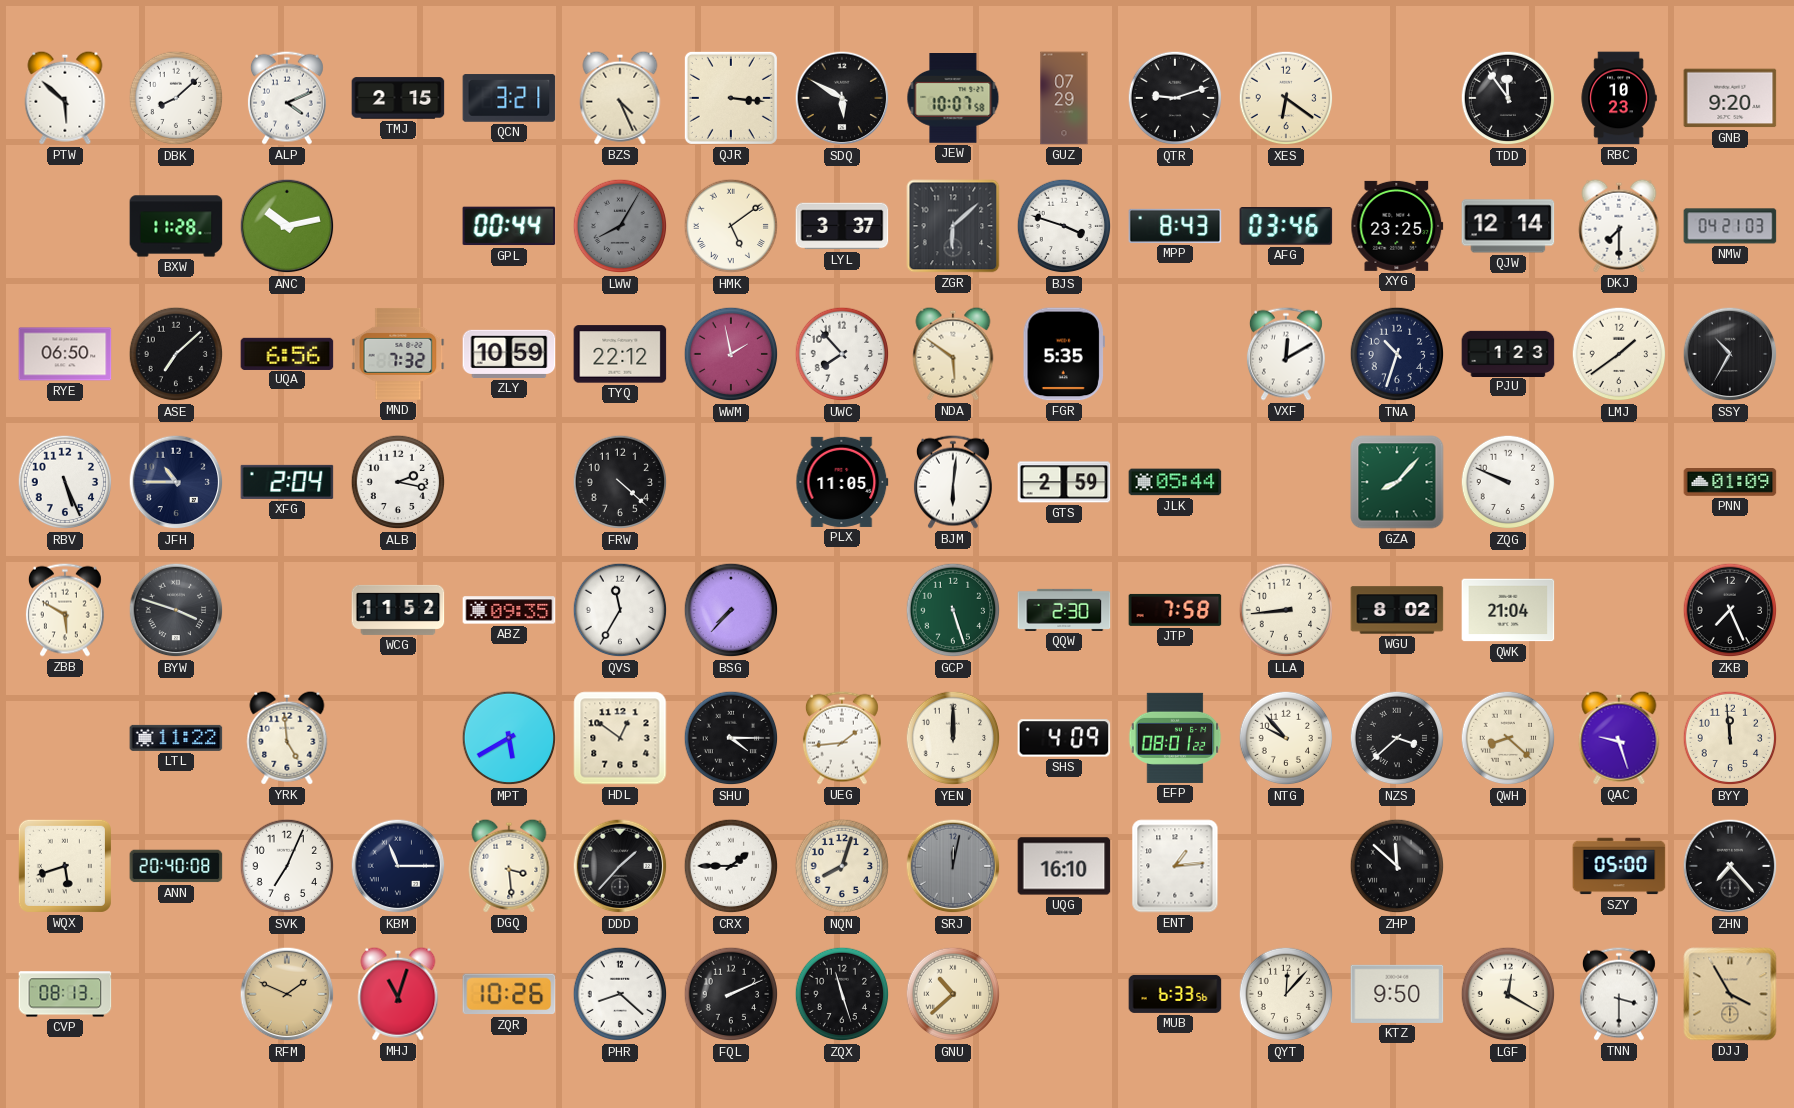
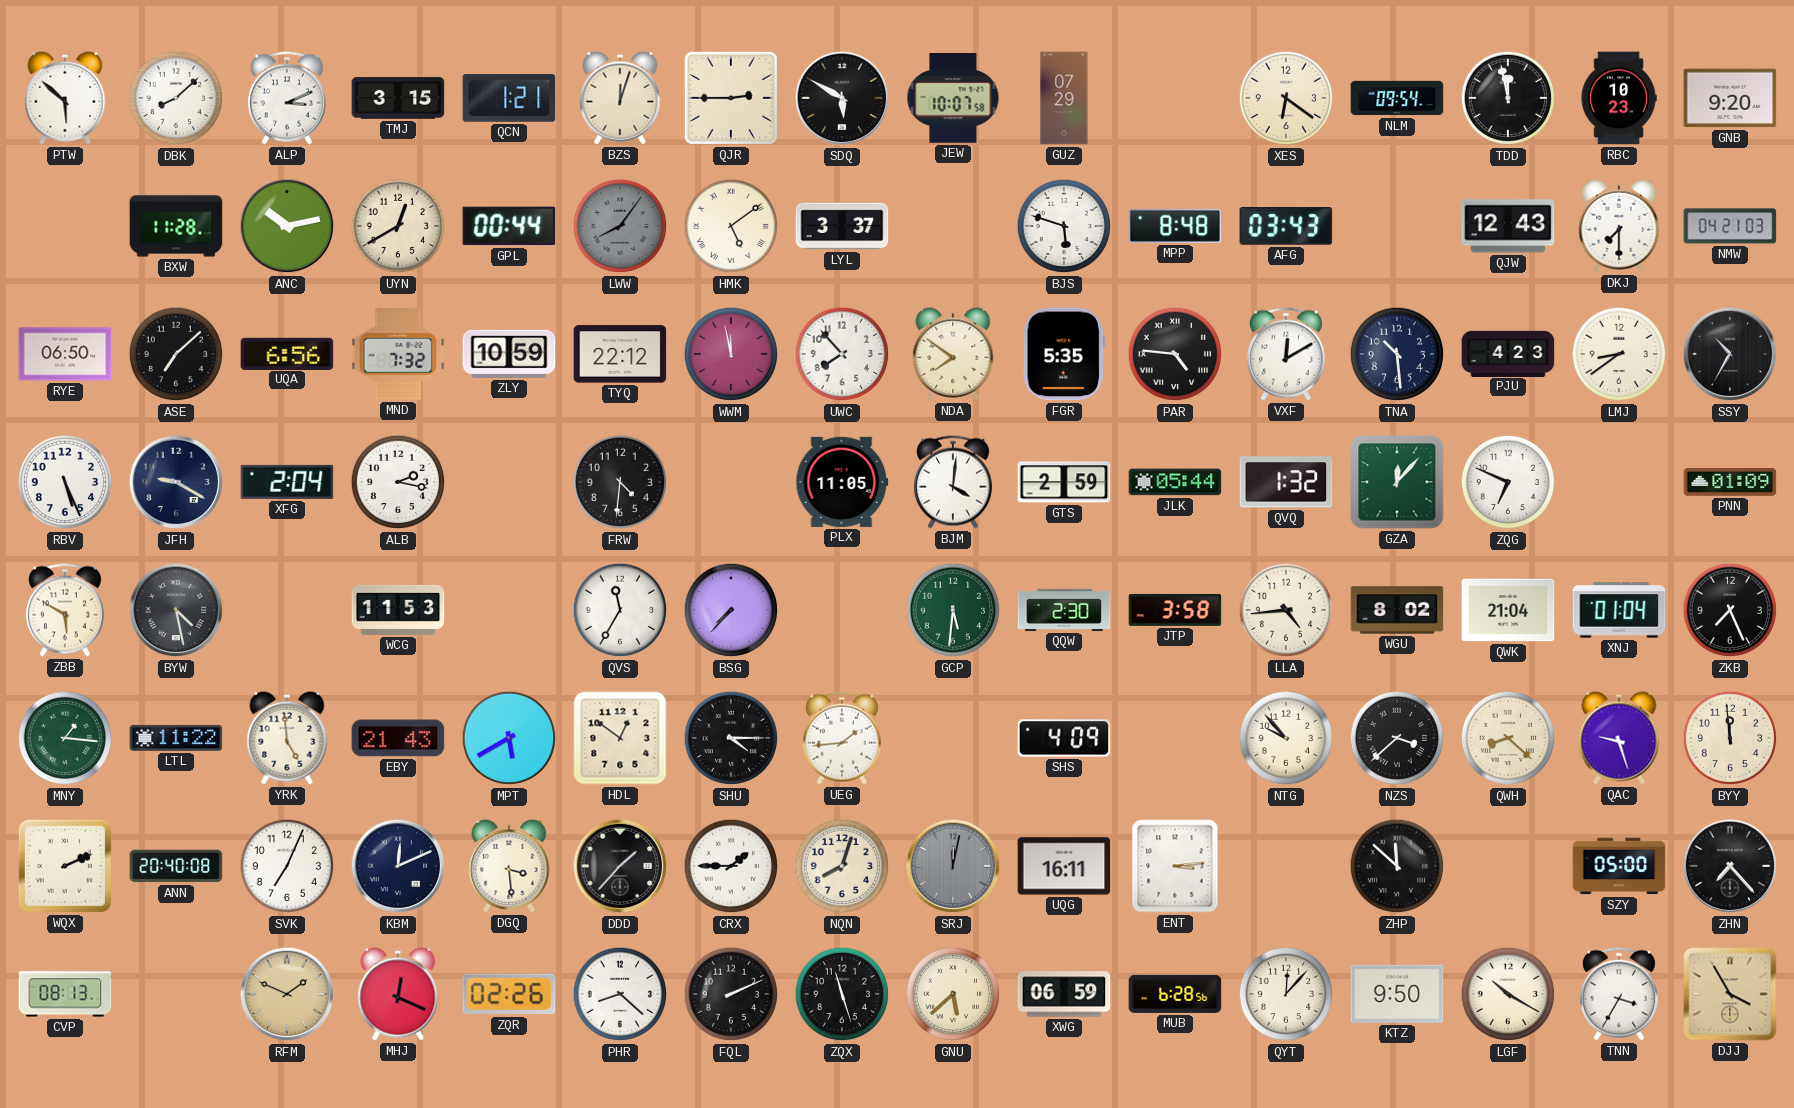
ALP: 4:11 -> 3:11
TMJ: 2:15 -> 3:15
QCN: 3:21 -> 1:21
BZS: 4:26 -> 12:03
QJR: 3:16 -> 2:45
QTR: 9:12 -> none
NLM: none -> 09:54
TDD: 11:54 -> 11:58
UYN: none -> 12:40
LWW: 8:05 -> 8:06
ZGR: 6:08 -> none
BJS: 3:48 -> 5:48
MPP: 8:43 -> 8:48
AFG: 03:46 -> 03:43
XYG: 23:25 -> none
QJW: 12:14 -> 12:43
WWM: 1:58 -> 11:58
NDA: 5:51 -> 7:51
PAR: none -> 4:46
TNA: 10:33 -> 10:29
PJU: 1:23 -> 4:23
LMJ: 1:39 -> 8:39
JFH: 10:45 -> 9:20
FRW: 4:22 -> 4:31
BJM: 6:01 -> 4:01
QVQ: none -> 1:32
GZA: 8:07 -> 12:07
ZQG: 9:49 -> 6:49
BYW: 3:48 -> 4:28
WCG: 11:52 -> 11:53
ABZ: 09:35 -> none
GCP: 5:27 -> 5:31
JTP: 7:58 -> 3:58
LLA: 8:44 -> 4:44
XNJ: none -> 01:04
MNY: none -> 1:16
EBY: none -> 21:43
YEN: 12:00 -> none
EFP: 08:01 -> none
WQX: 5:42 -> 2:11
KBM: 11:15 -> 12:11
UQG: 16:10 -> 16:11
ENT: 1:14 -> 3:14
MHJ: 11:03 -> 12:19
ZQR: 10:26 -> 02:26
GNU: 10:38 -> 5:38
XWG: none -> 06:59
MUB: 6:33 -> 6:28
LGF: 12:20 -> 10:20
TNN: 3:30 -> 3:35
